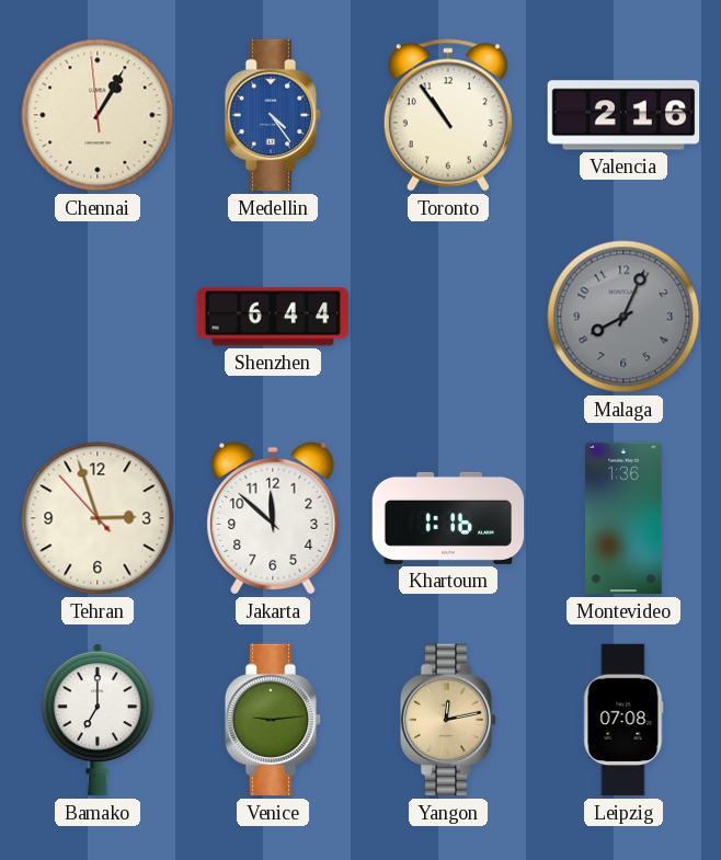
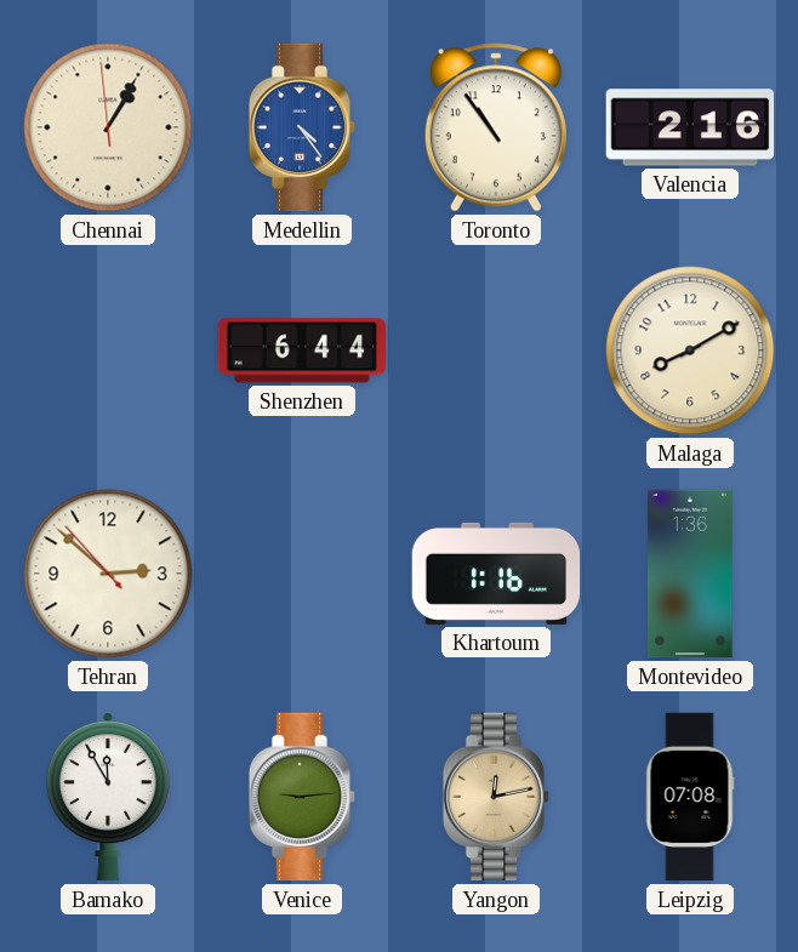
Malaga: 8:04 -> 8:10
Malaga dial: grey -> cream
Tehran: 2:56 -> 2:51
Jakarta: 11:52 -> none
Bamako: 7:00 -> 11:55
